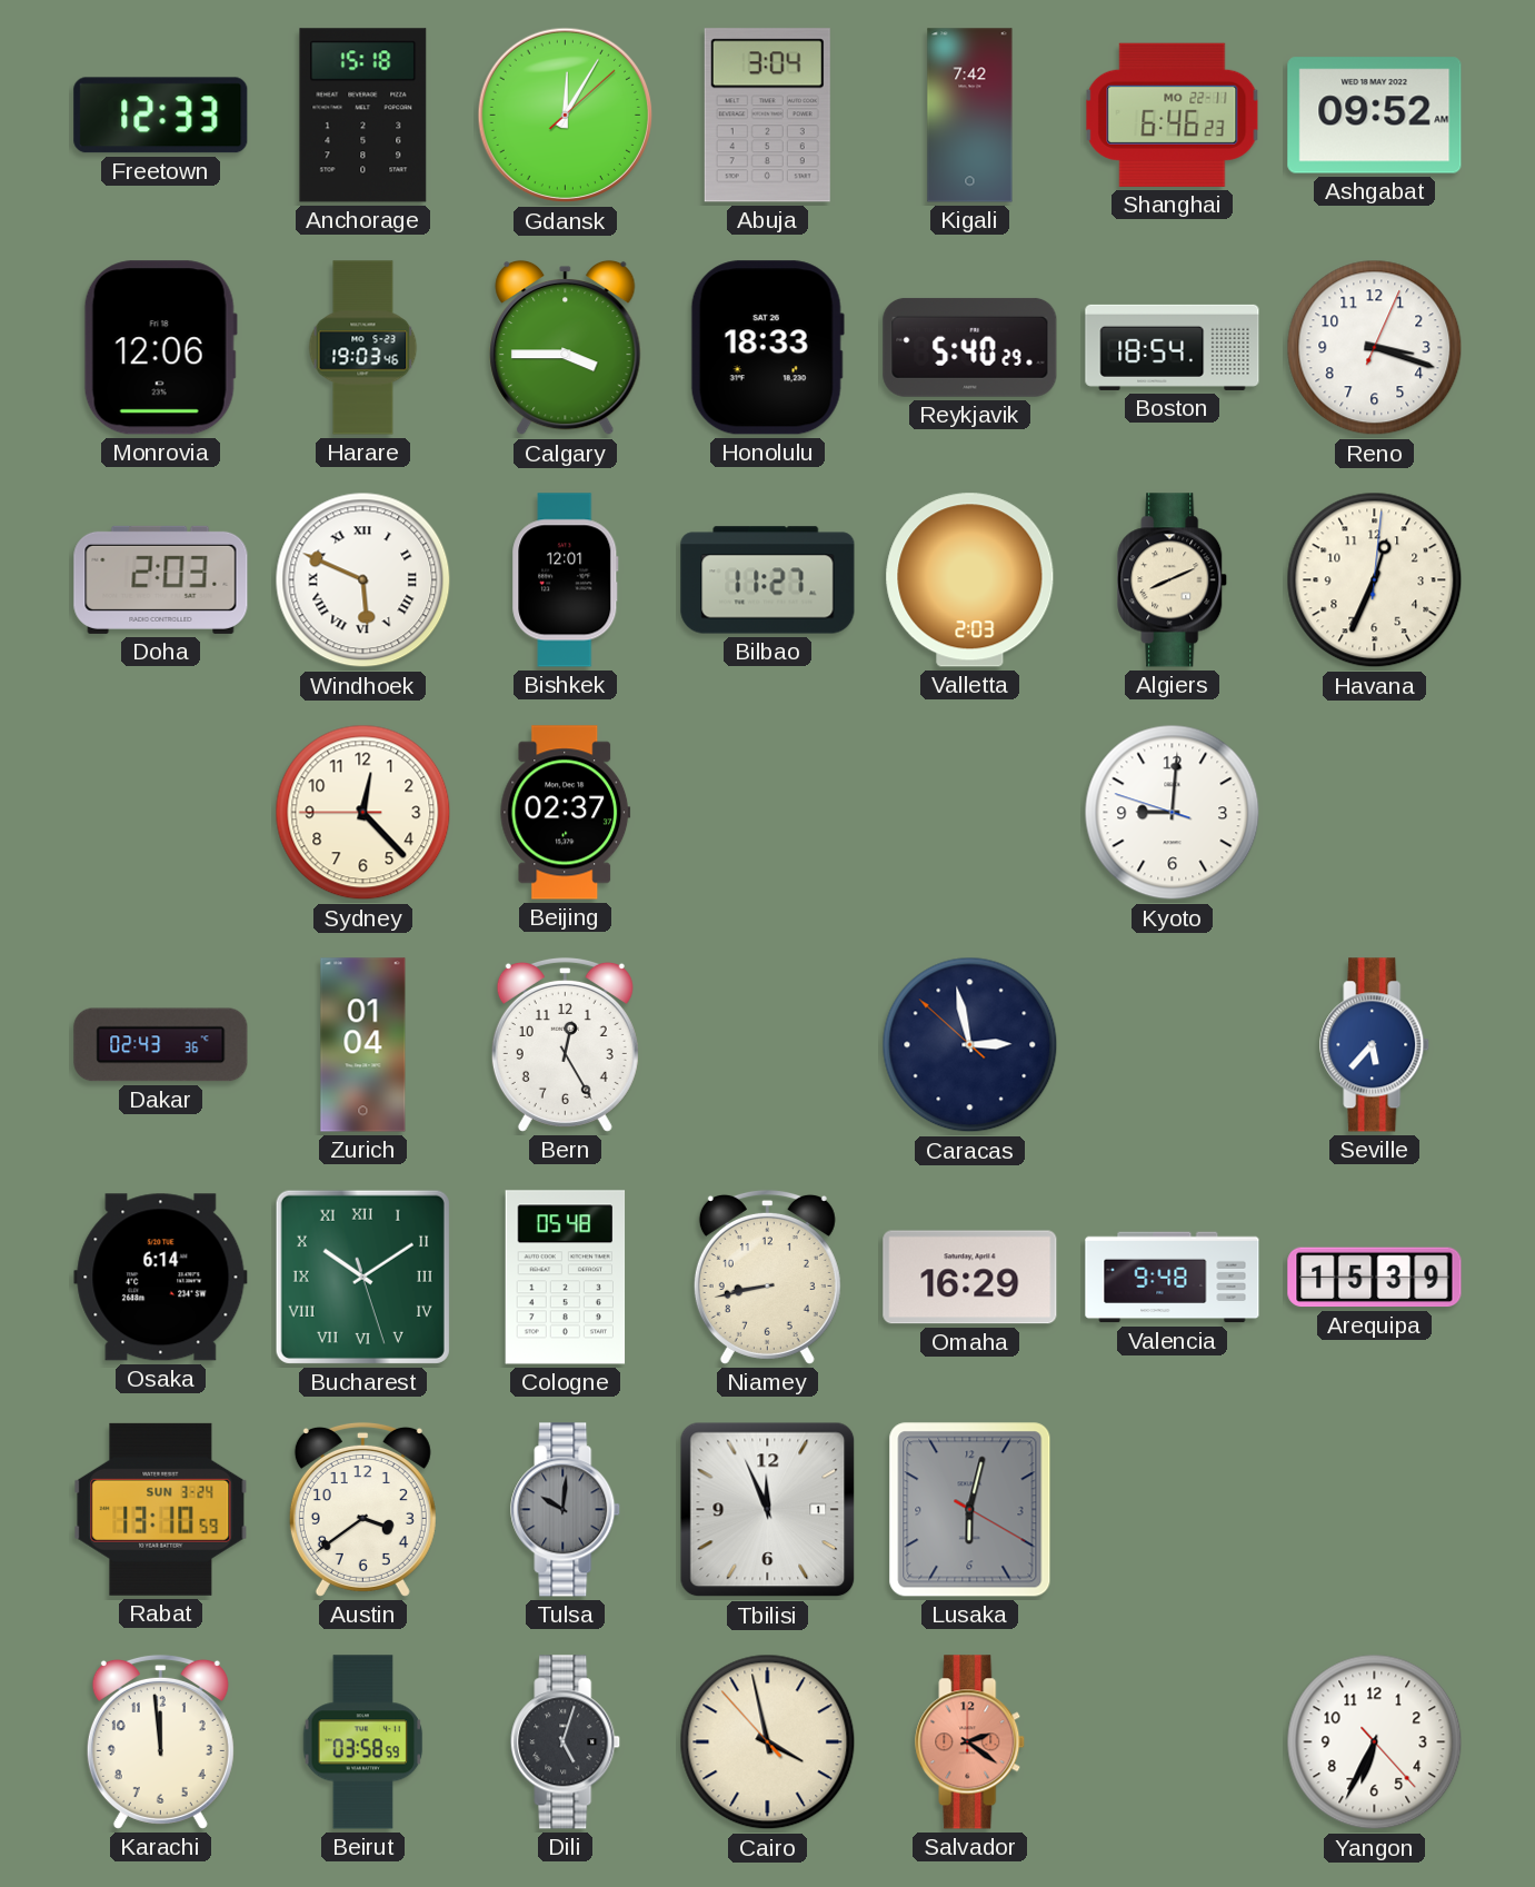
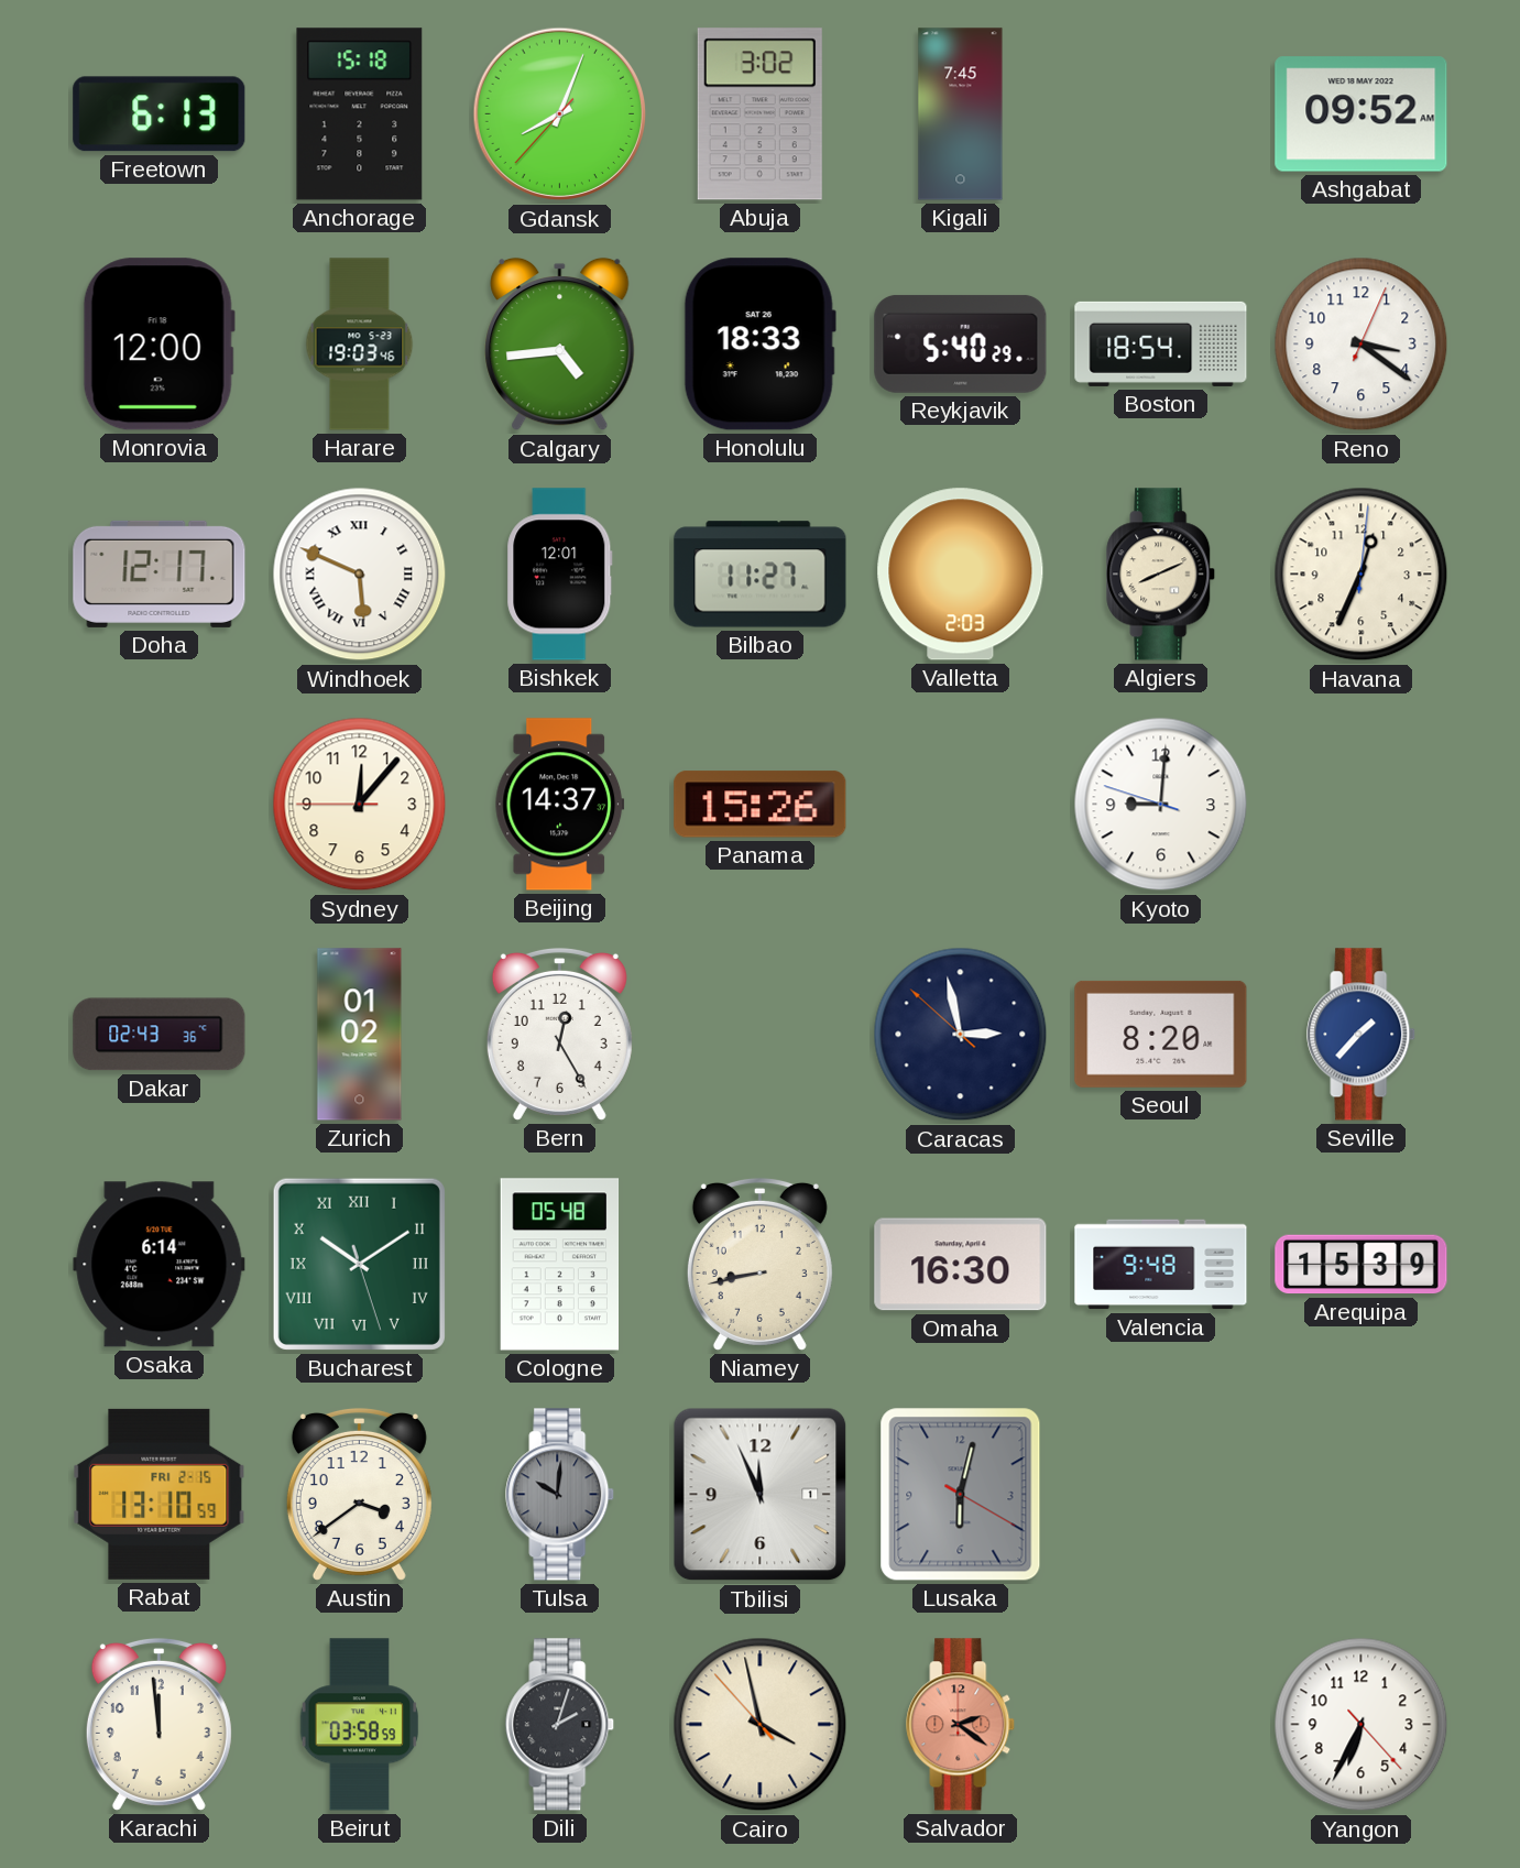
Freetown: 12:33 -> 6:13
Gdansk: 12:05 -> 8:03
Abuja: 3:04 -> 3:02
Kigali: 7:42 -> 7:45
Shanghai: 6:46 -> none
Monrovia: 12:06 -> 12:00
Calgary: 3:45 -> 4:44
Reno: 3:18 -> 3:21
Doha: 2:03 -> 12:17
Sydney: 12:22 -> 12:06
Beijing: 02:37 -> 14:37
Panama: none -> 15:26
Zurich: 01:04 -> 01:02
Seoul: none -> 8:20
Seville: 5:37 -> 1:37
Omaha: 16:29 -> 16:30
Rabat date: SUN 3-24 -> FRI 2-15
Dili: 5:03 -> 2:03
